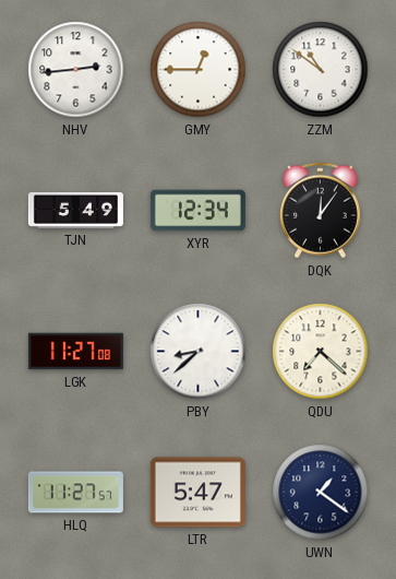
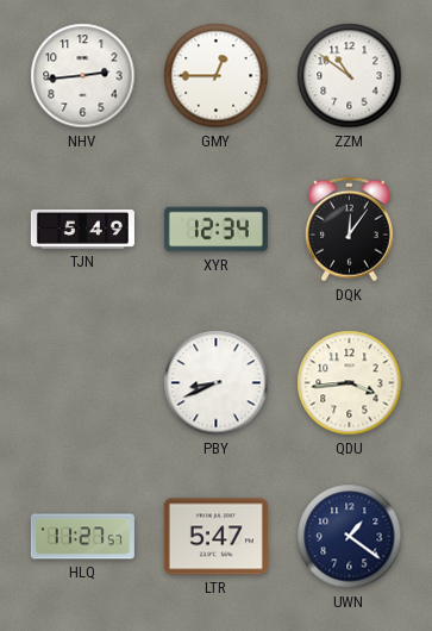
LGK: 11:27 -> none
PBY: 8:38 -> 8:41
QDU: 7:22 -> 3:44
